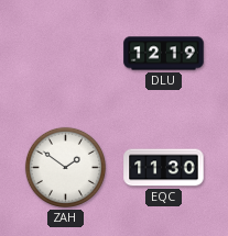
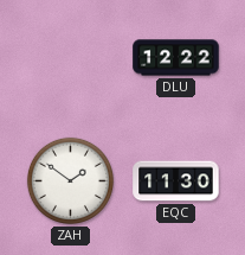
DLU: 12:19 -> 12:22
